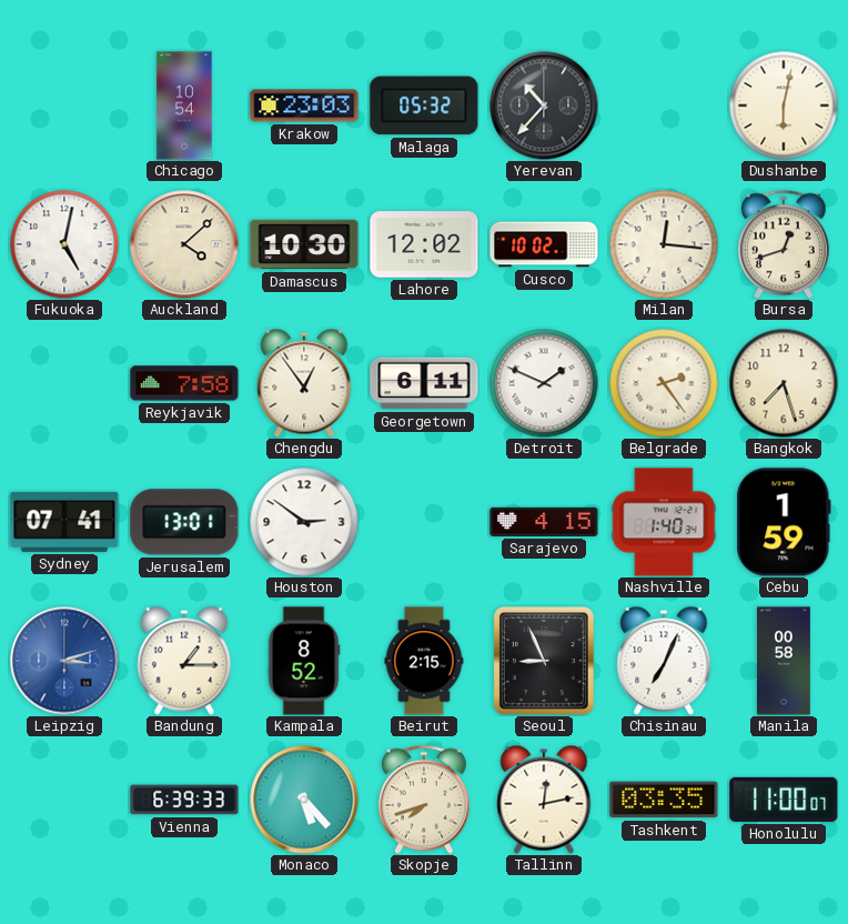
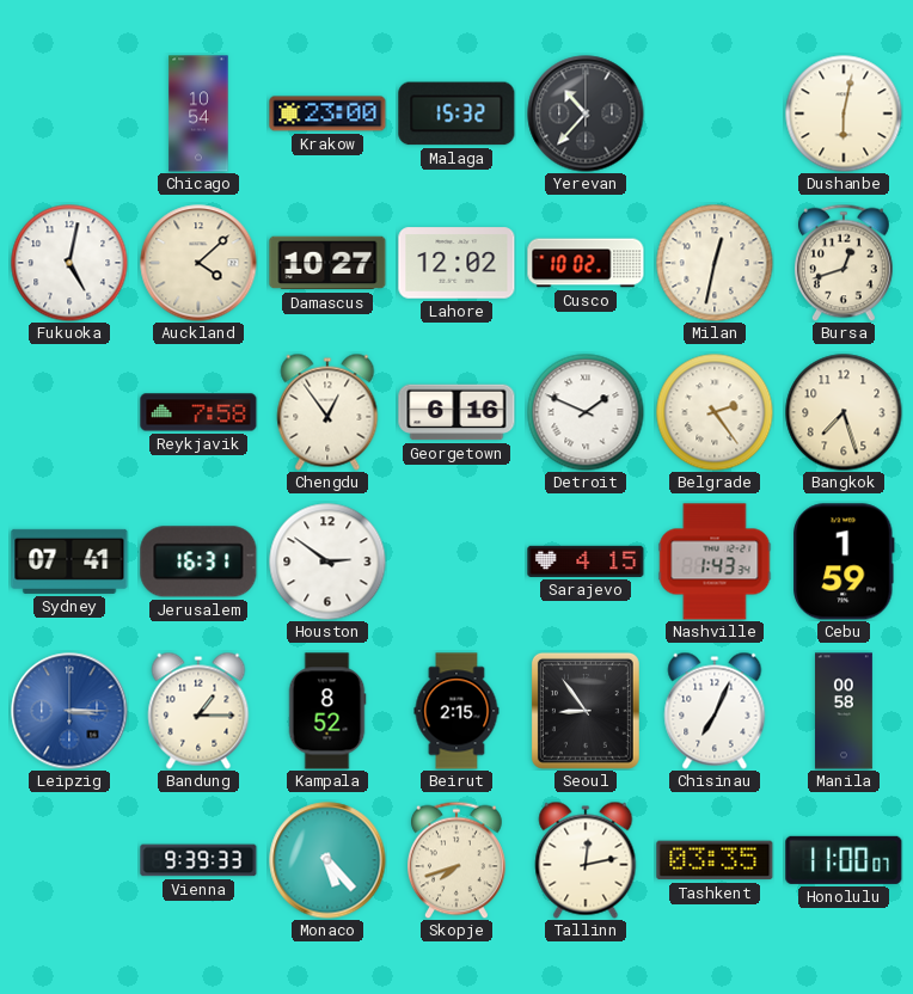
Krakow: 23:03 -> 23:00
Malaga: 05:32 -> 15:32
Damascus: 10:30 -> 10:27
Milan: 12:16 -> 12:32
Georgetown: 6:11 -> 6:16
Jerusalem: 13:01 -> 16:31
Nashville: 1:40 -> 1:43
Leipzig: 3:12 -> 3:15
Seoul: 8:56 -> 8:54
Vienna: 6:39 -> 9:39
